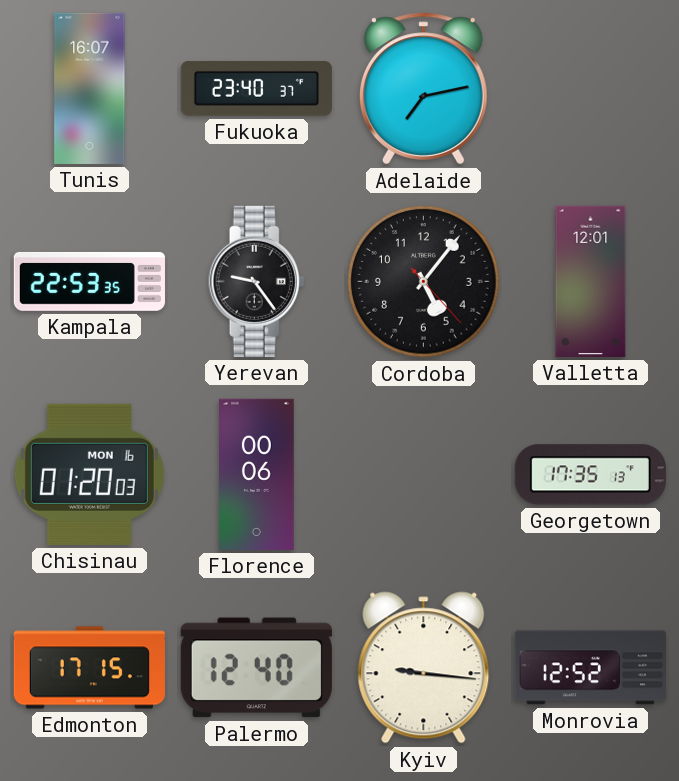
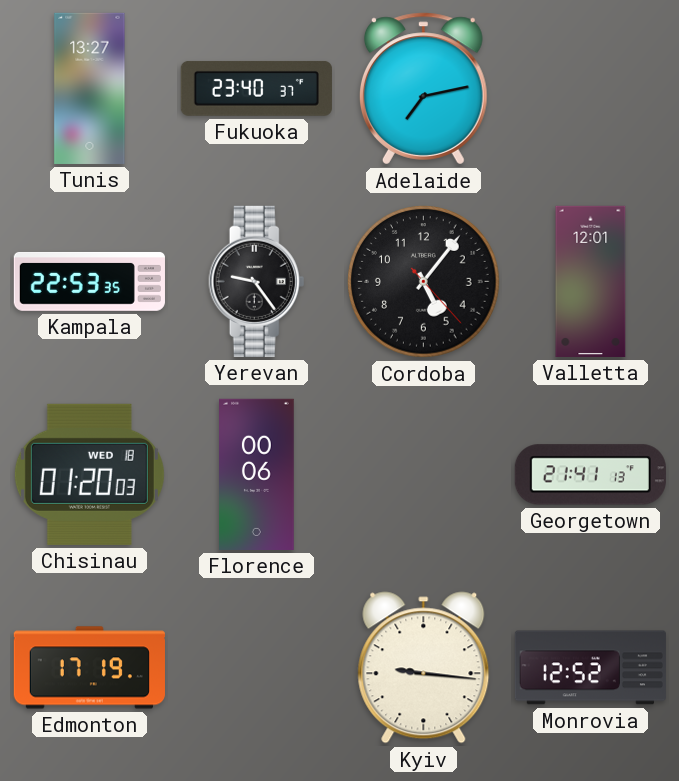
Tunis: 16:07 -> 13:27
Chisinau date: MON 16 -> WED 18
Georgetown: 17:35 -> 21:41
Edmonton: 17:15 -> 17:19
Palermo: 12:40 -> none
